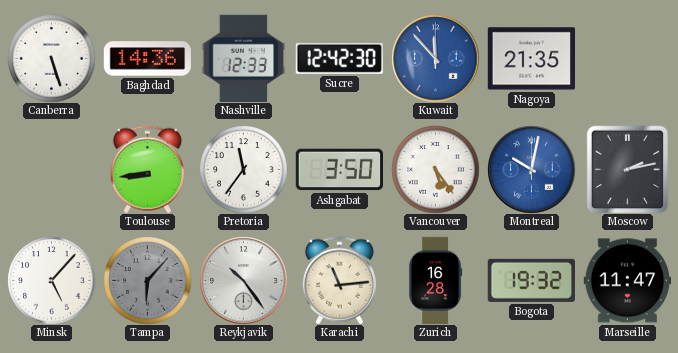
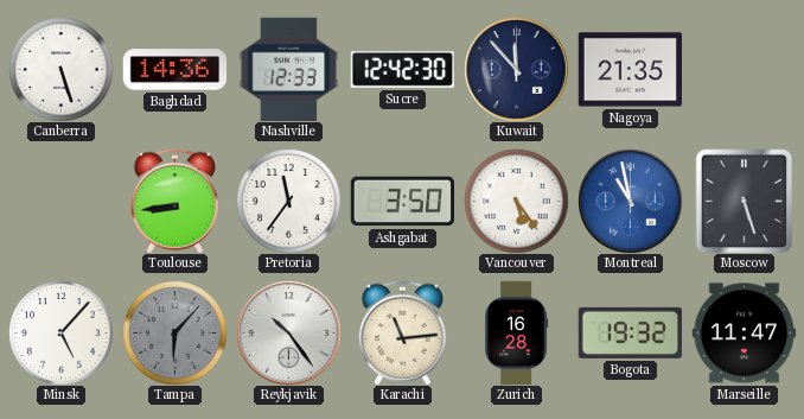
Kuwait dial: blue -> navy
Montreal: 10:02 -> 10:58
Moscow: 2:13 -> 5:27
